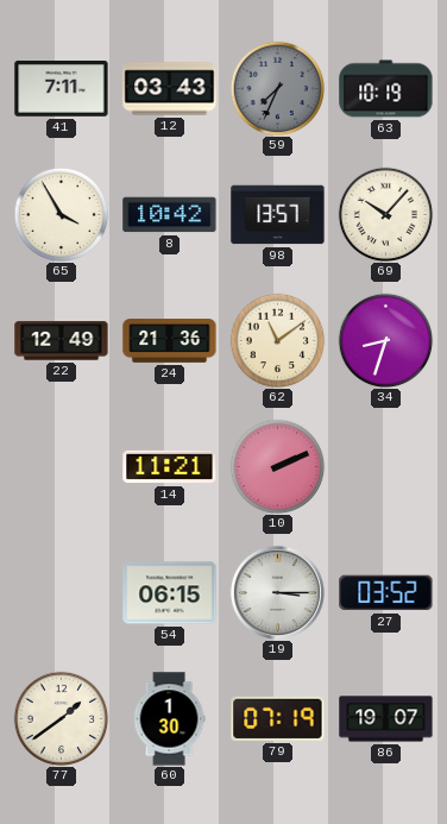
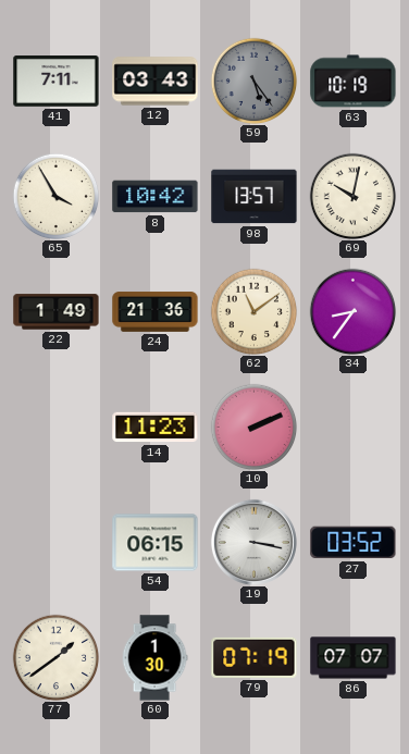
59: 7:34 -> 5:24
69: 10:07 -> 10:02
22: 12:49 -> 1:49
34: 8:33 -> 8:36
14: 11:21 -> 11:23
19: 3:15 -> 3:17
86: 19:07 -> 07:07
